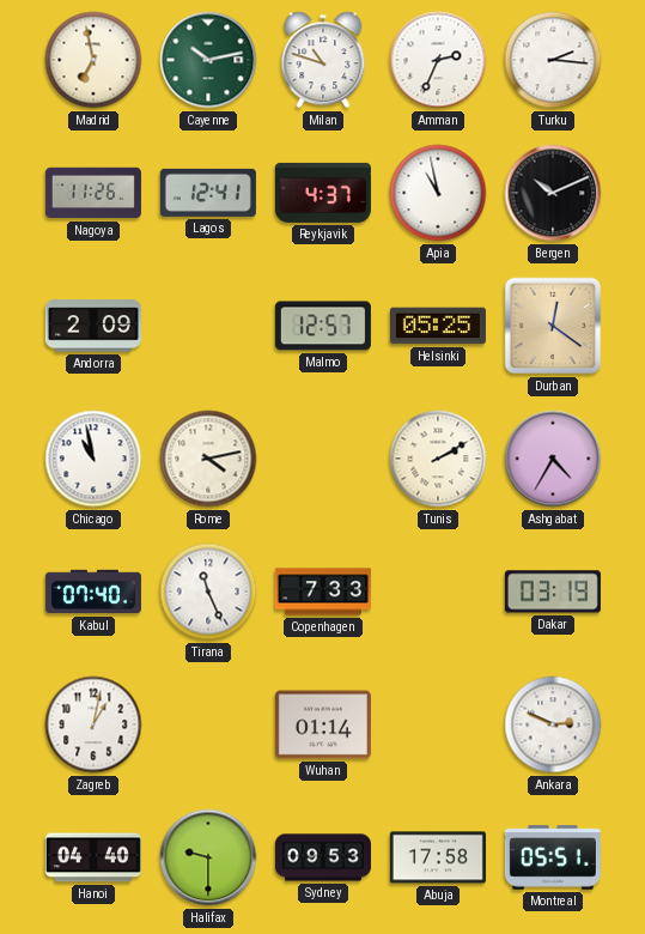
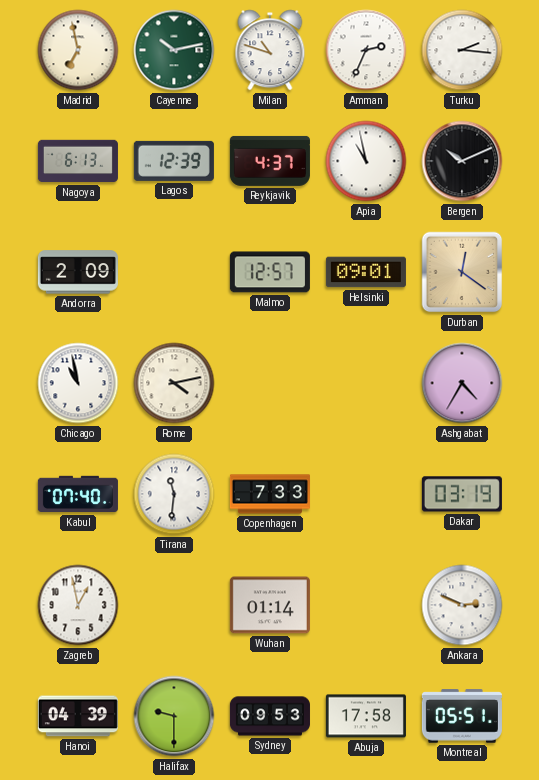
Nagoya: 11:26 -> 6:13
Lagos: 12:41 -> 12:39
Helsinki: 05:25 -> 09:01
Tunis: 2:10 -> none
Tirana: 11:26 -> 11:31
Zagreb: 1:02 -> 12:58
Hanoi: 04:40 -> 04:39
